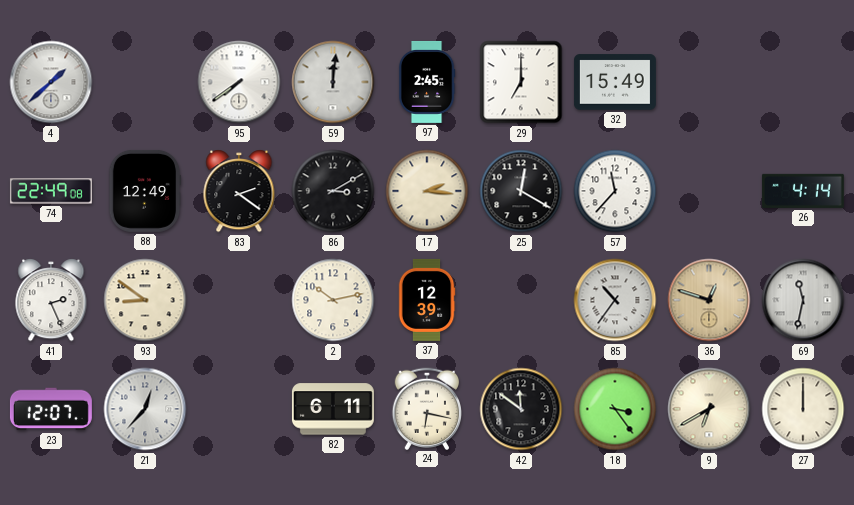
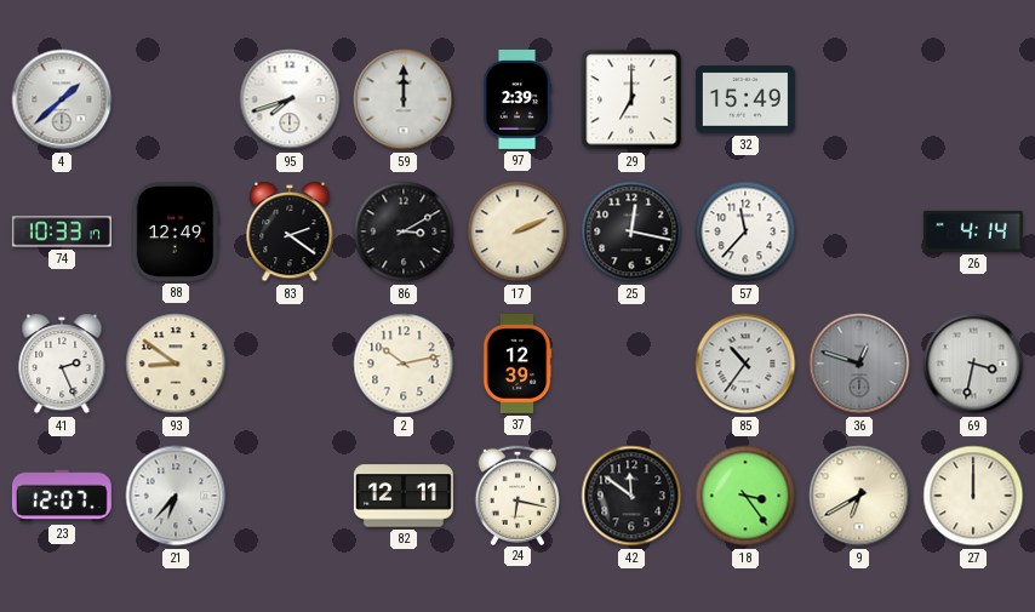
95: 7:39 -> 7:42
59: 12:01 -> 12:00
97: 2:45 -> 2:39
74: 22:49 -> 10:33
17: 2:16 -> 2:11
25: 12:20 -> 12:17
36 dial: champagne -> grey
69: 11:32 -> 3:32
21: 12:37 -> 6:37
82: 6:11 -> 12:11
